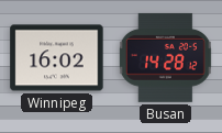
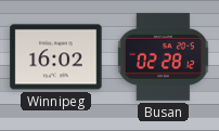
Busan: 14:28 -> 02:28
